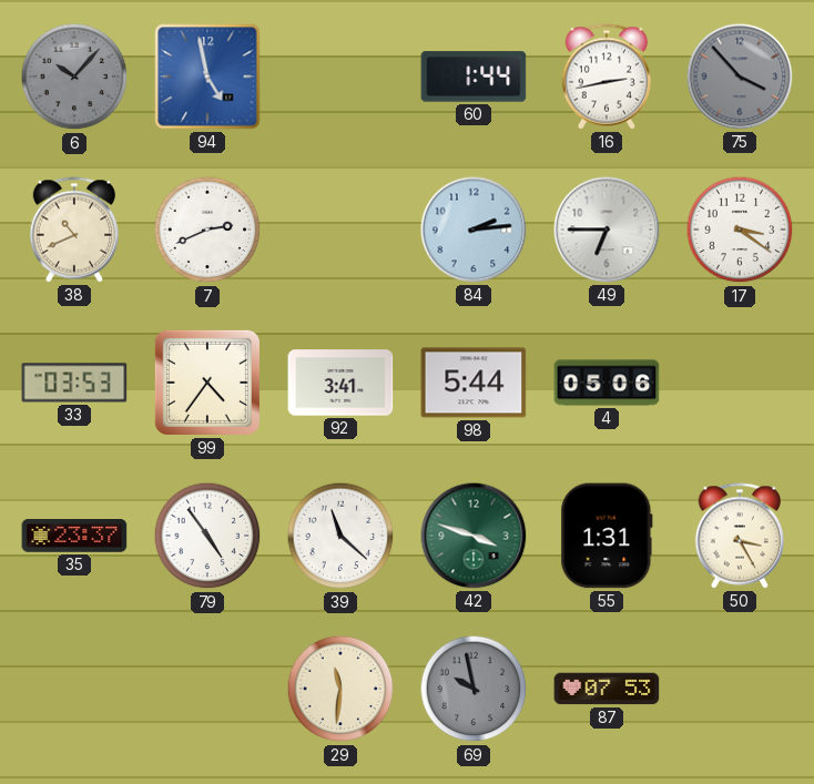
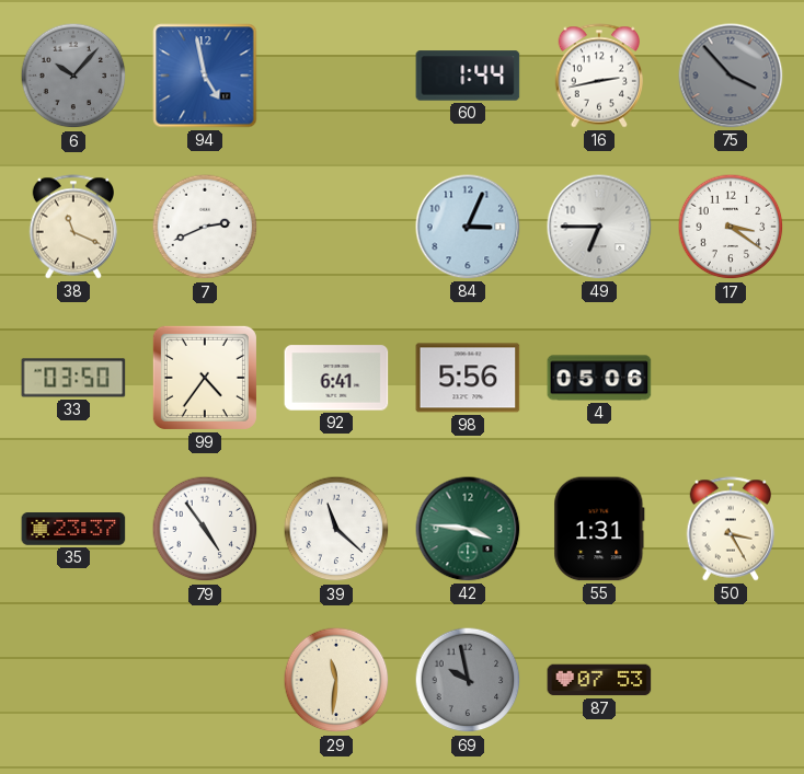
38: 10:41 -> 11:19
84: 2:14 -> 3:04
33: 03:53 -> 03:50
92: 3:41 -> 6:41
98: 5:44 -> 5:56
42: 3:48 -> 3:46
